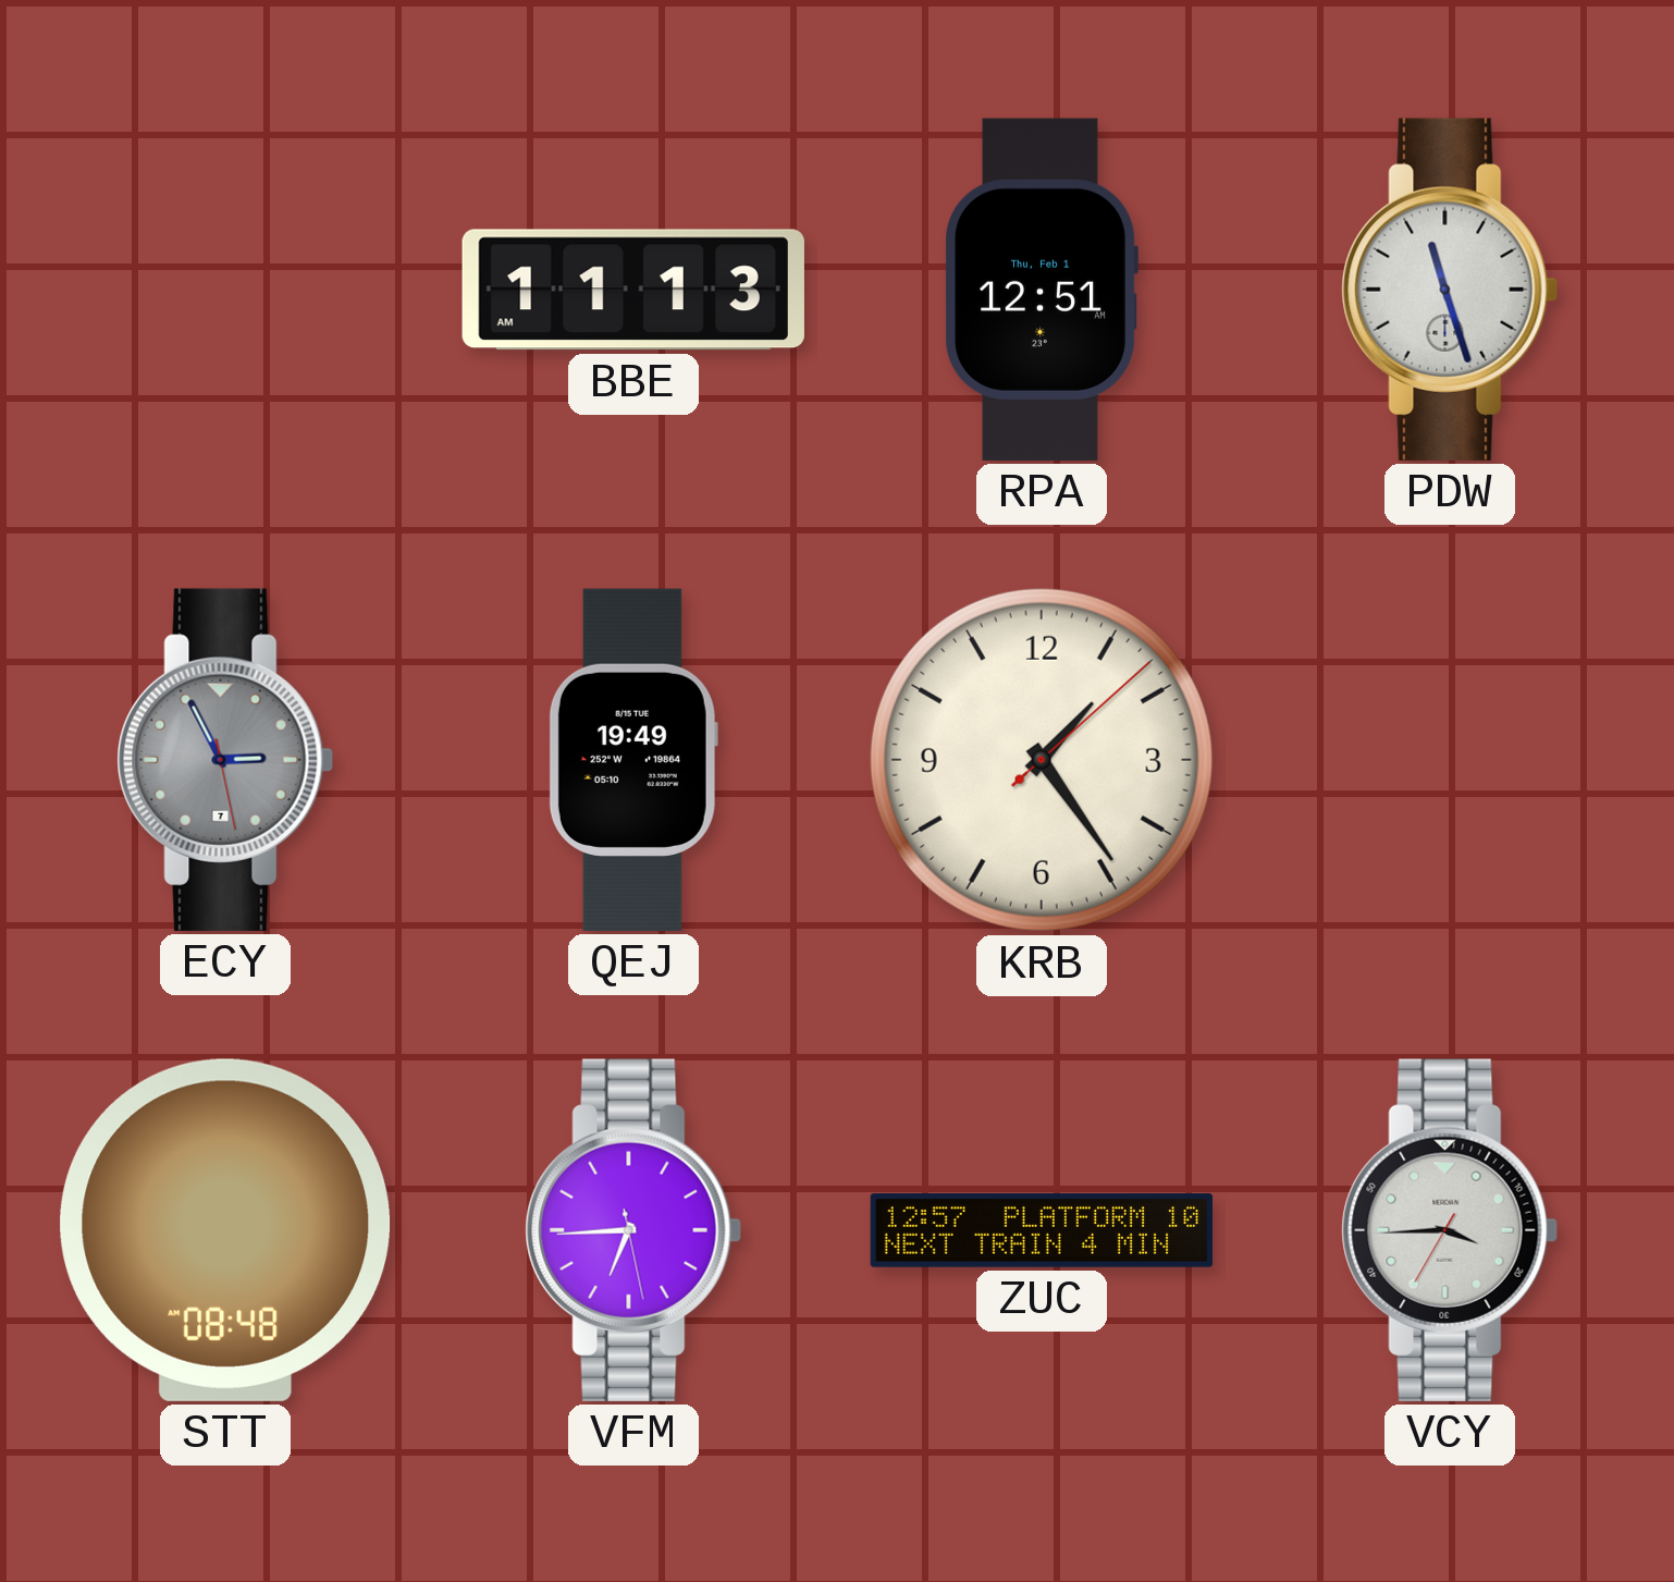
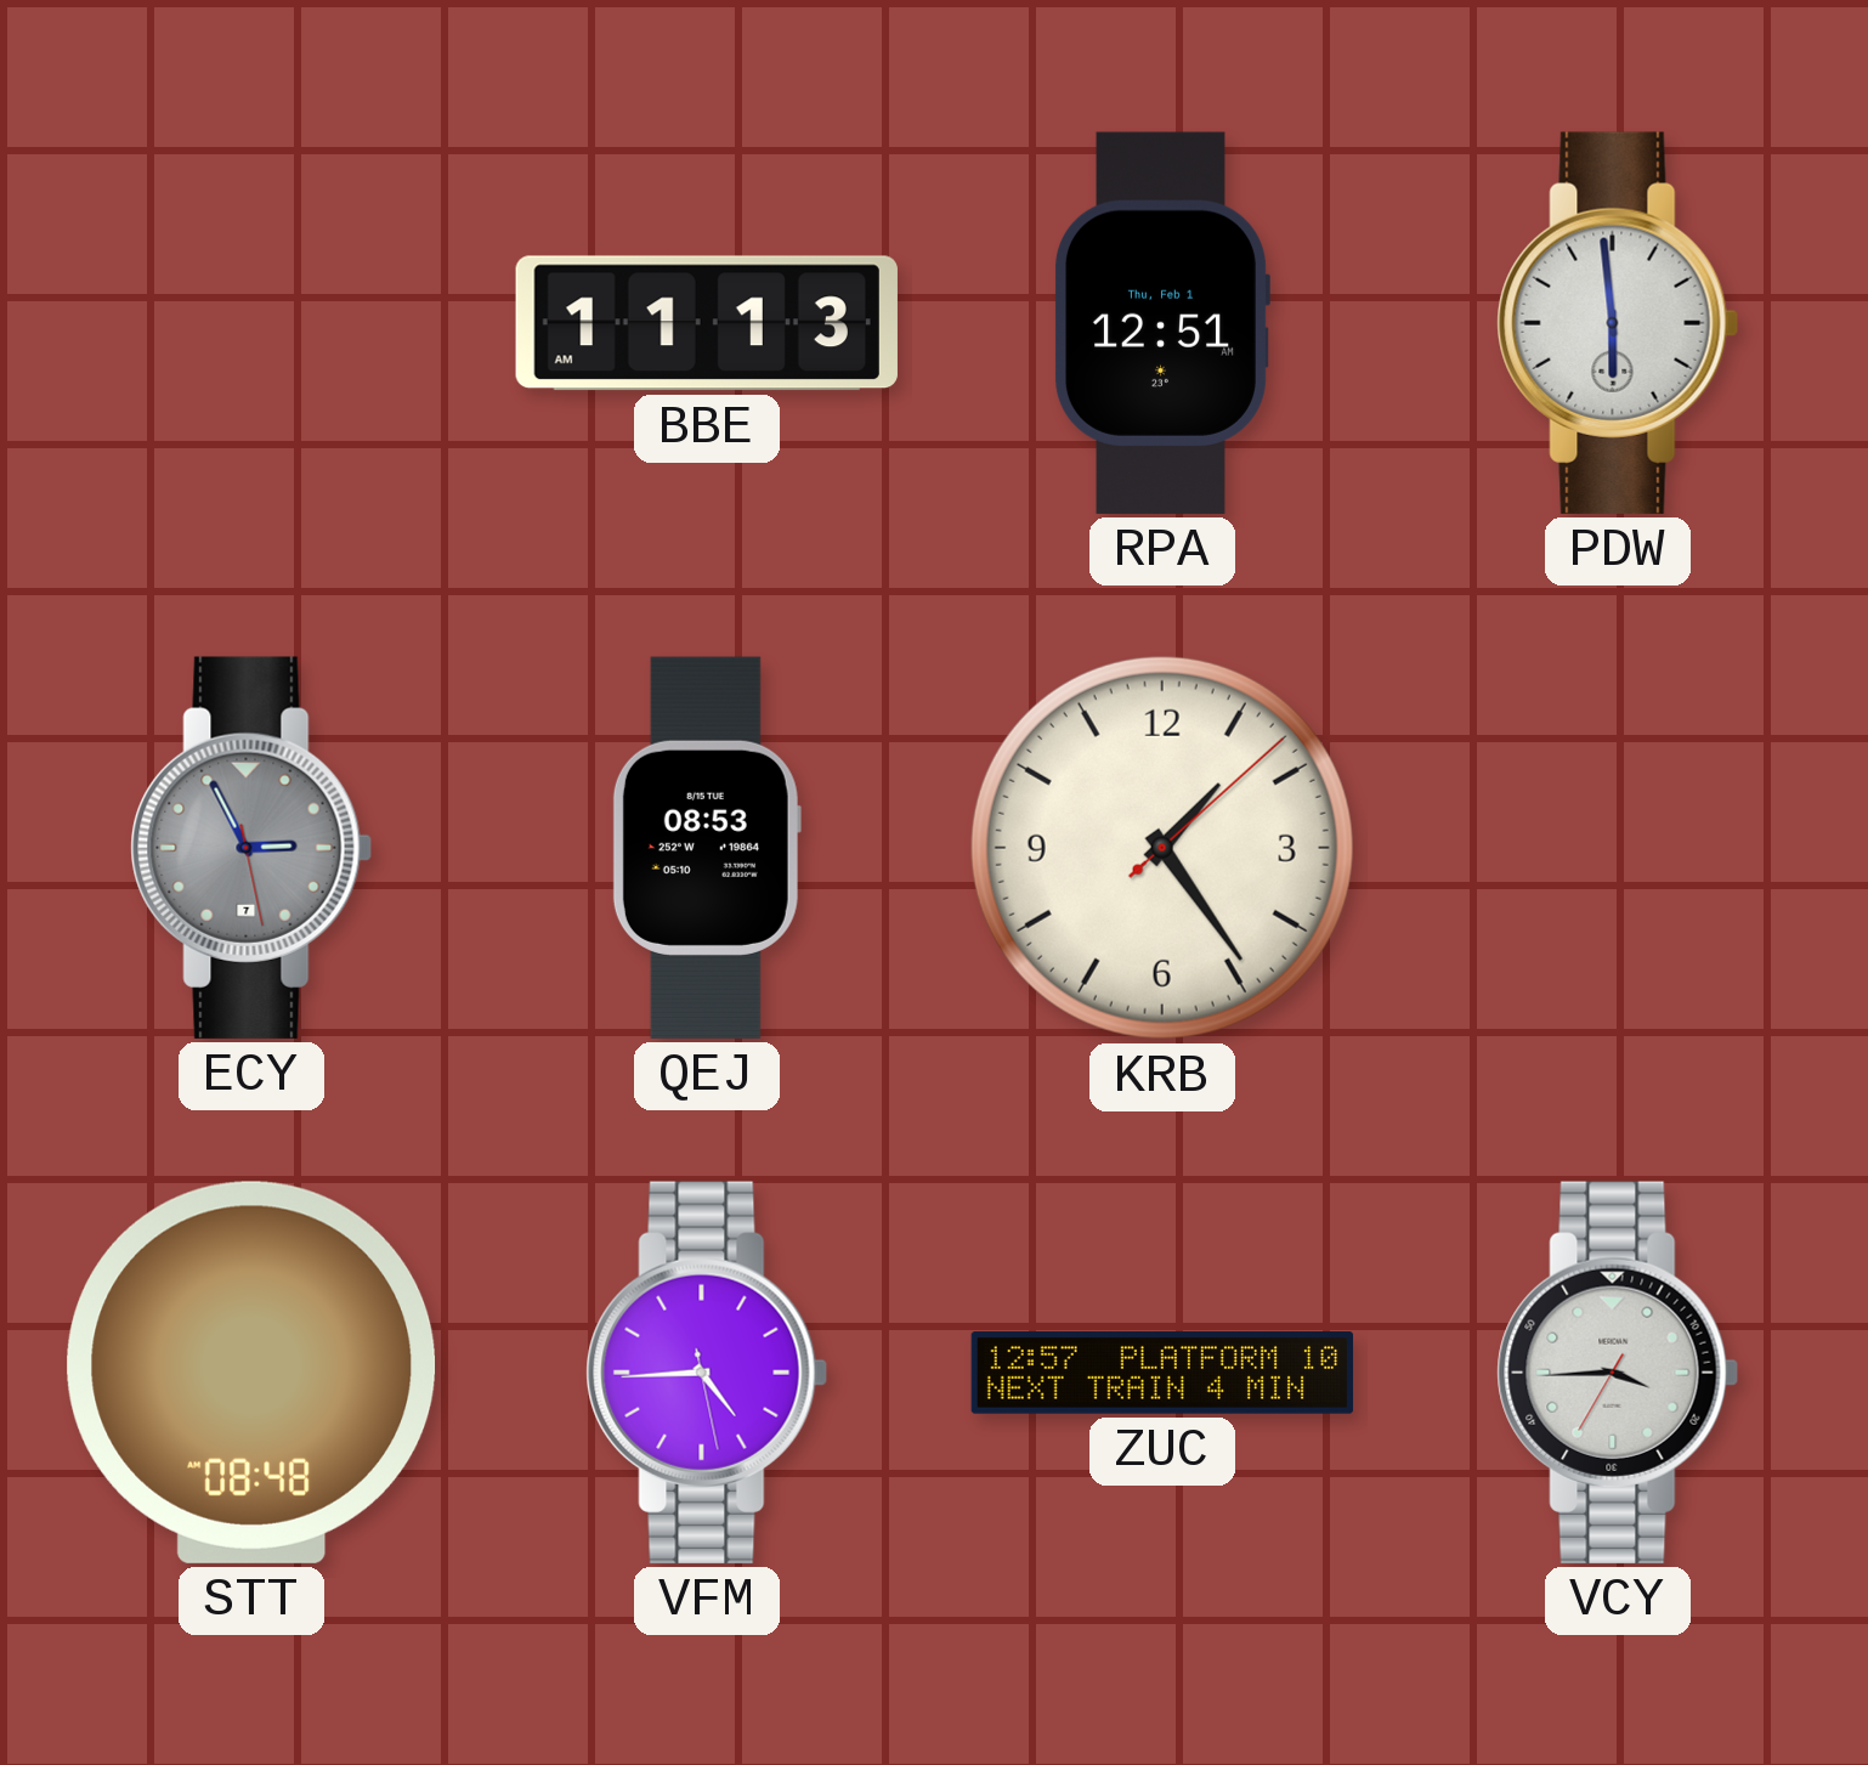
PDW: 11:27 -> 5:59
QEJ: 19:49 -> 08:53
VFM: 6:44 -> 4:44
